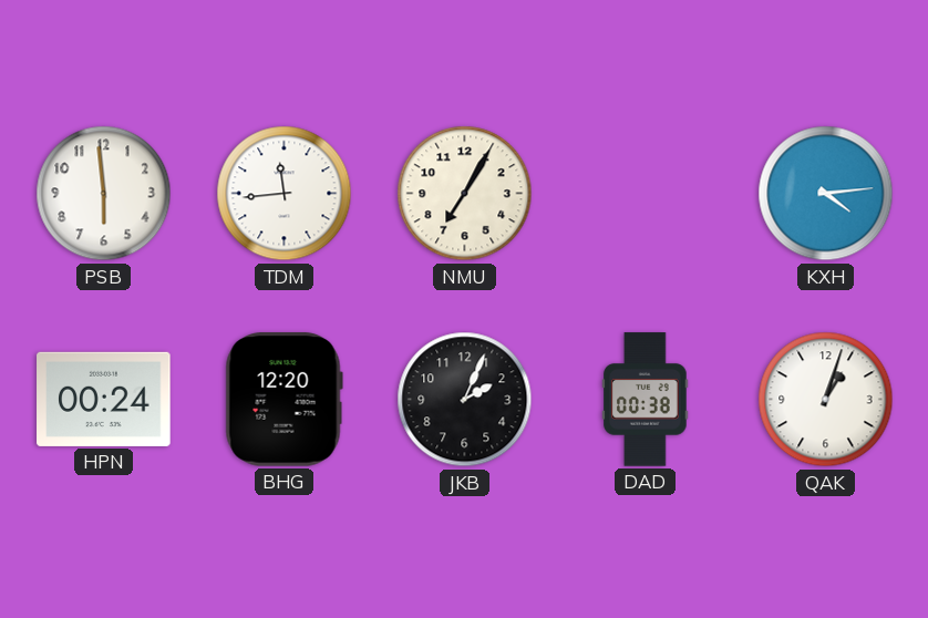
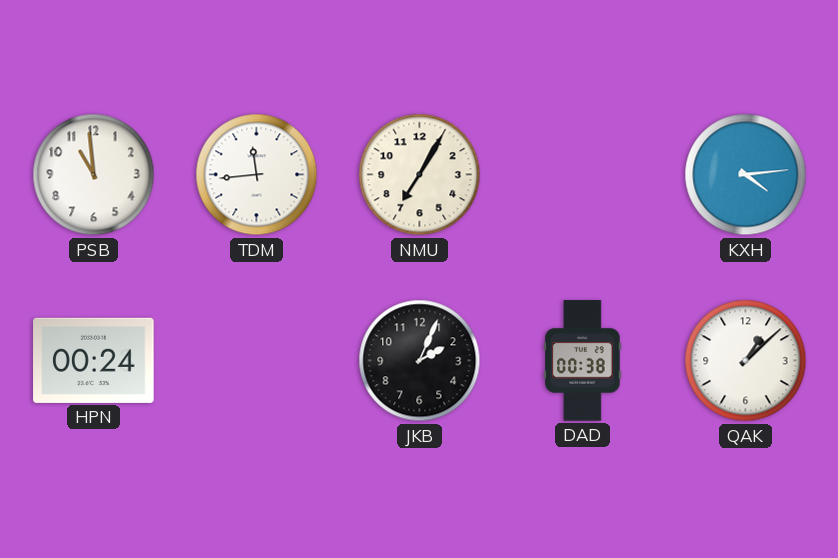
PSB: 5:59 -> 10:59
BHG: 12:20 -> none
QAK: 1:03 -> 1:08
